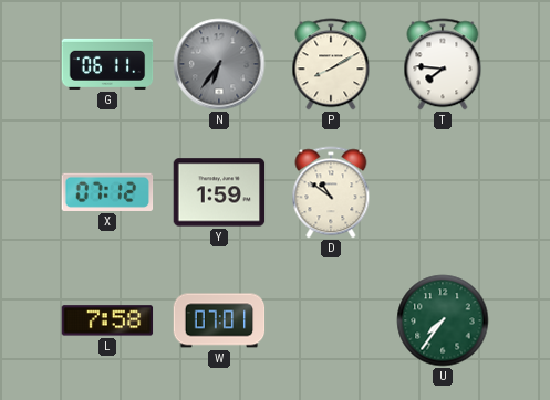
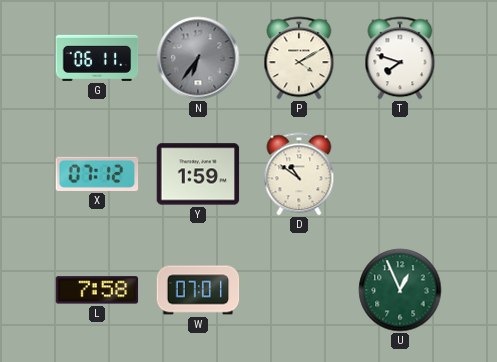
P: 8:10 -> 4:10
T: 7:46 -> 7:48
U: 7:36 -> 12:56
